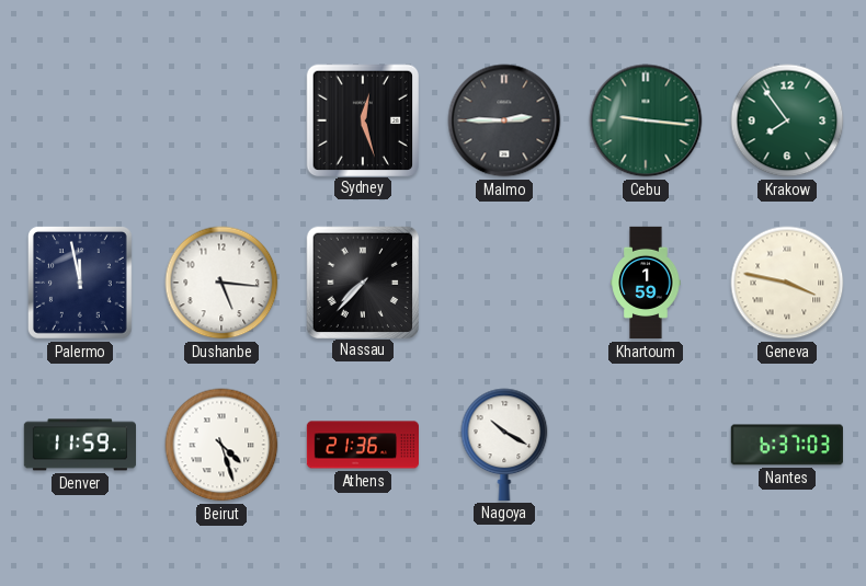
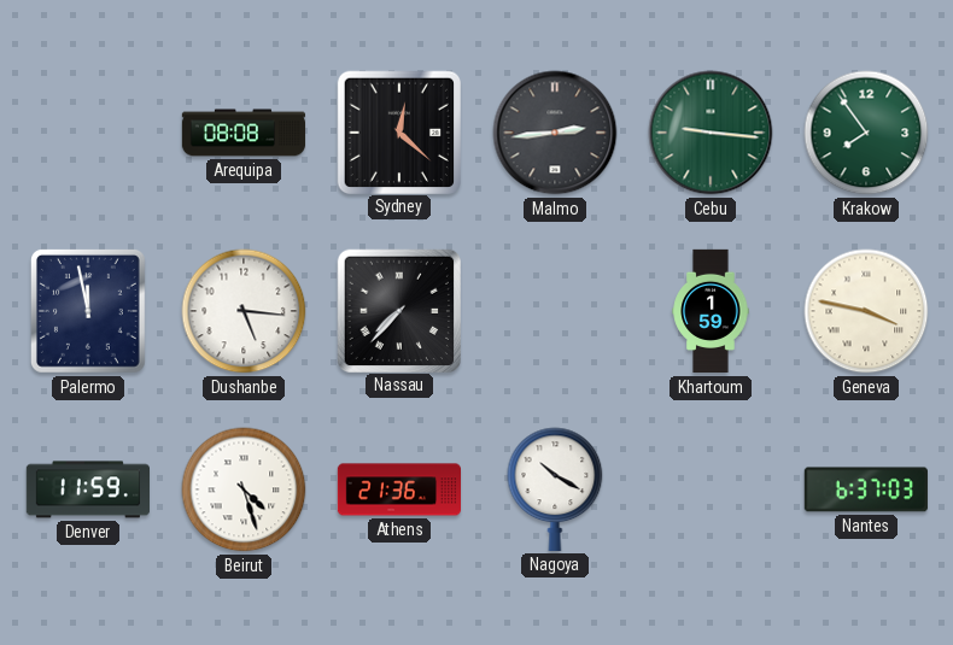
Arequipa: none -> 08:08
Sydney: 12:27 -> 12:22
Malmo: 2:45 -> 2:44
